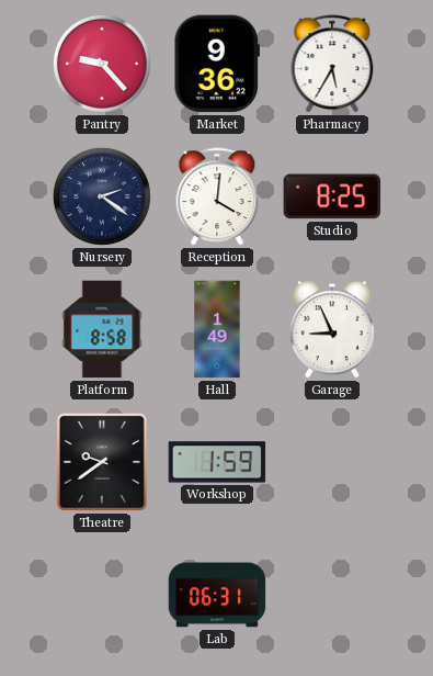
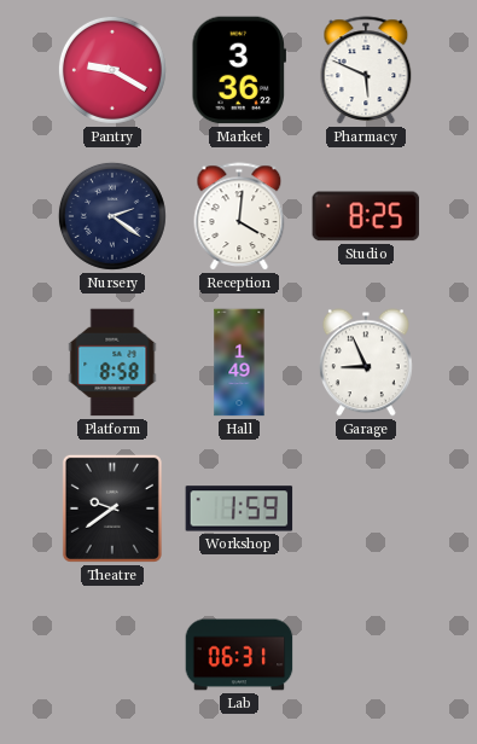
Pantry: 9:23 -> 9:20
Market: 9:36 -> 3:36
Pharmacy: 5:35 -> 5:49
